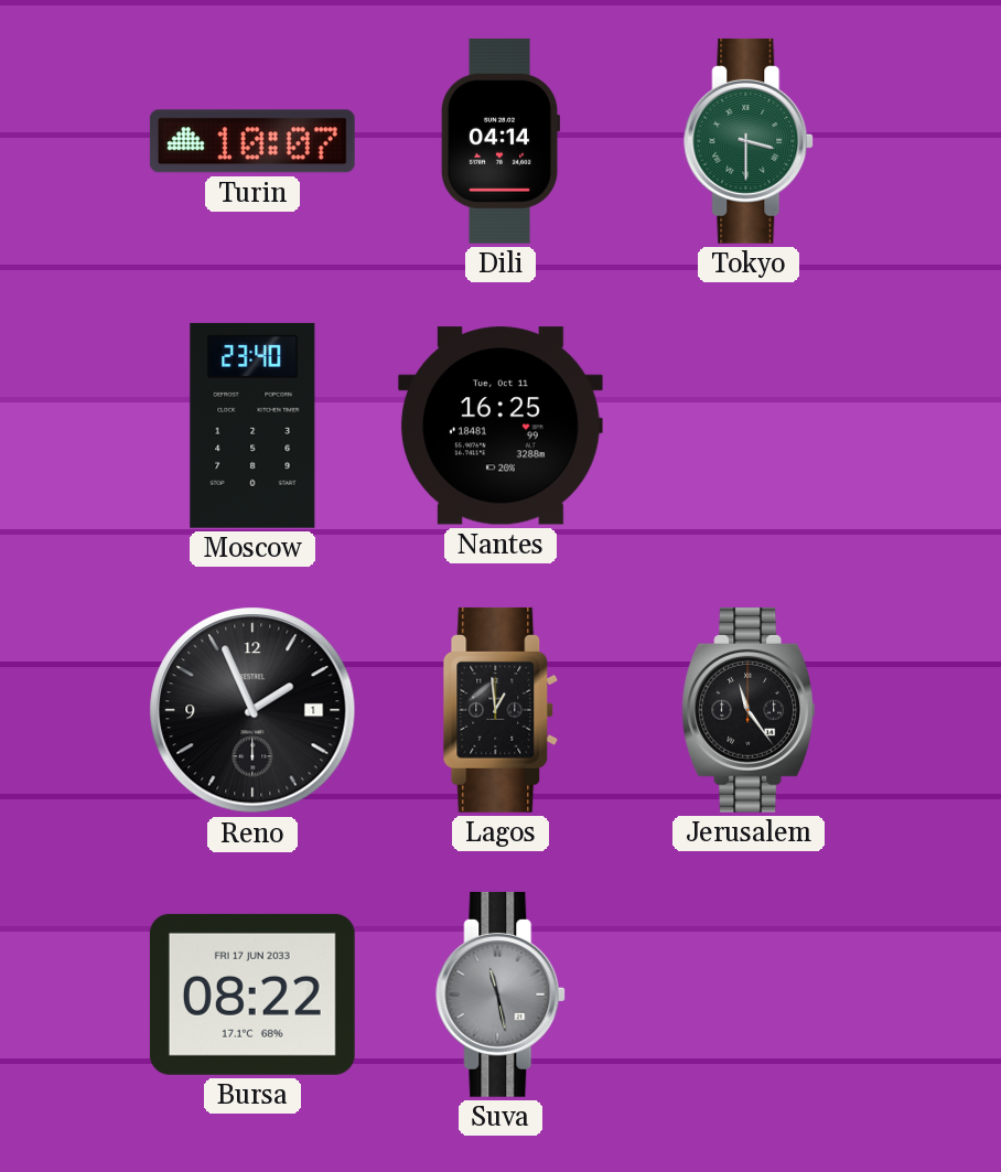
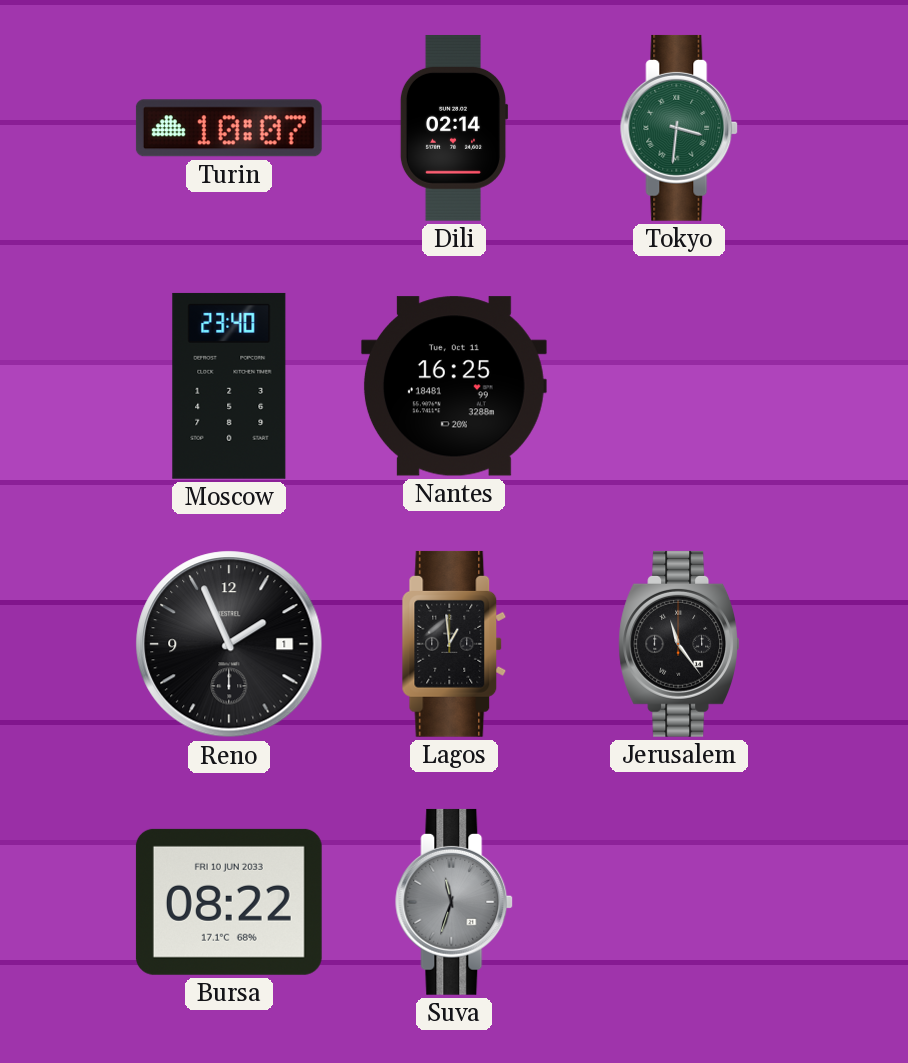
Dili: 04:14 -> 02:14
Tokyo: 3:30 -> 3:31
Bursa date: FRI 17 JUN 2033 -> FRI 10 JUN 2033
Suva: 11:28 -> 11:33
